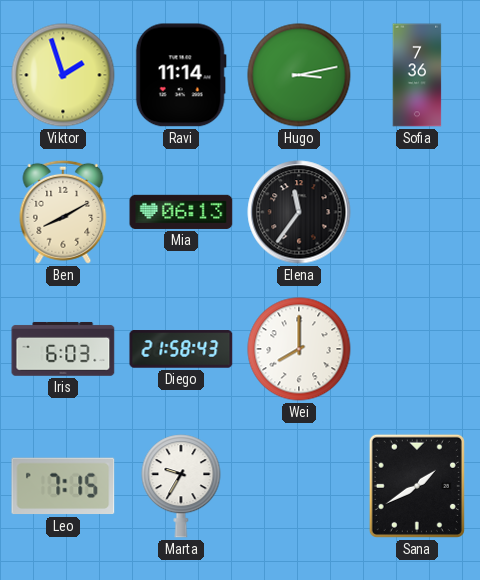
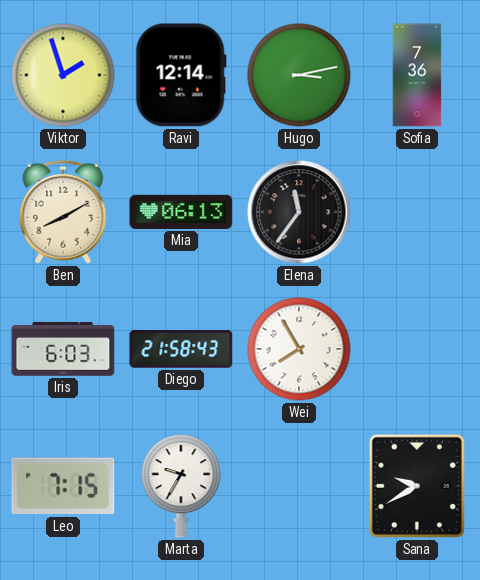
Ravi: 11:14 -> 12:14
Wei: 8:00 -> 7:55
Sana: 1:40 -> 9:40
